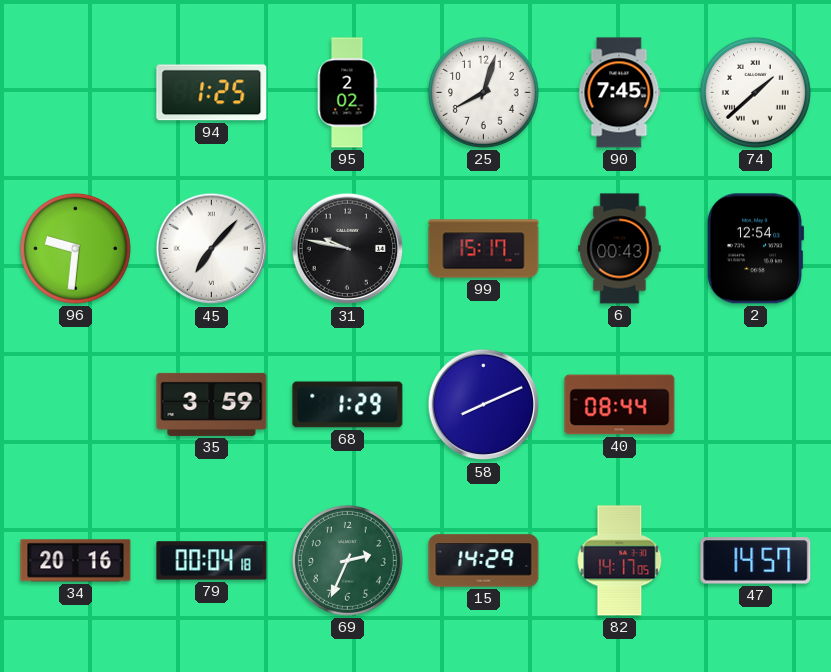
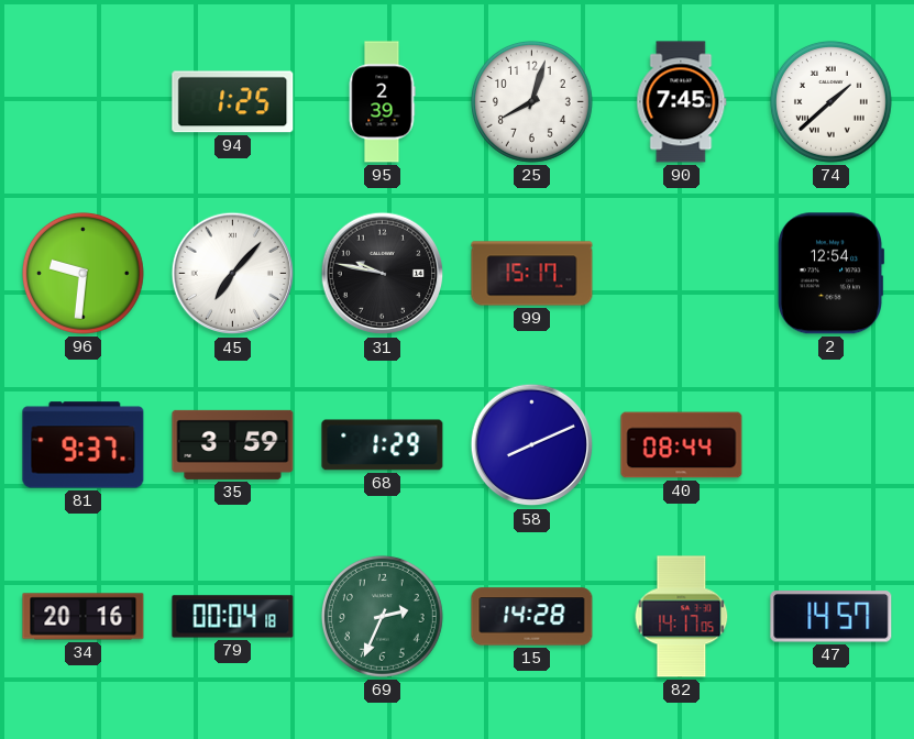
95: 2:02 -> 2:39
6: 00:43 -> none
81: none -> 9:37
15: 14:29 -> 14:28
